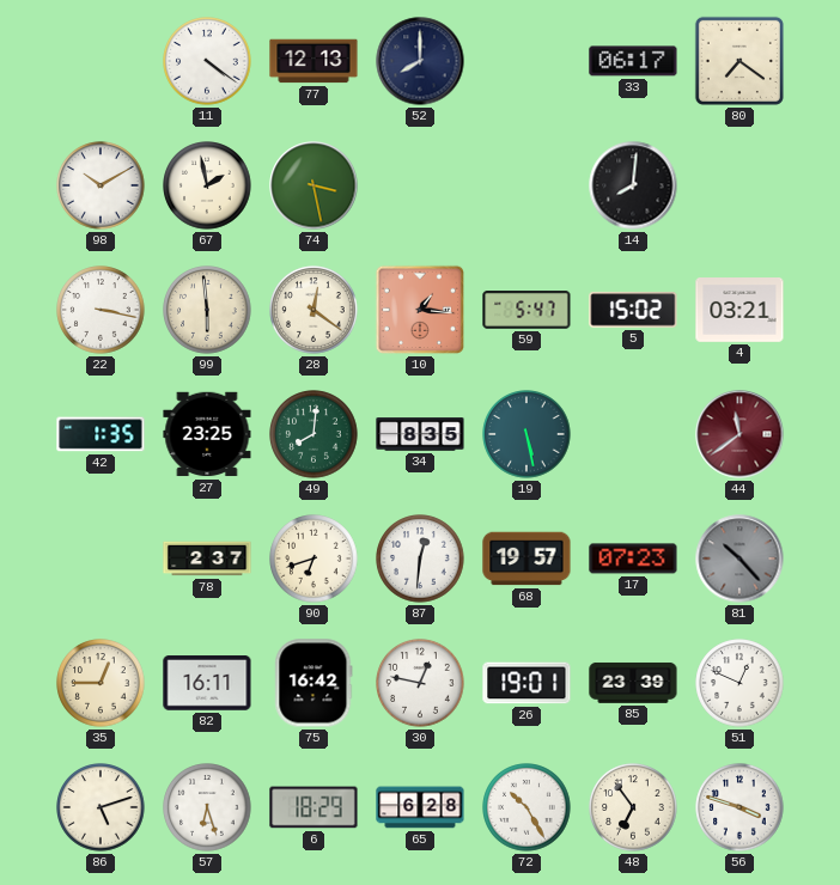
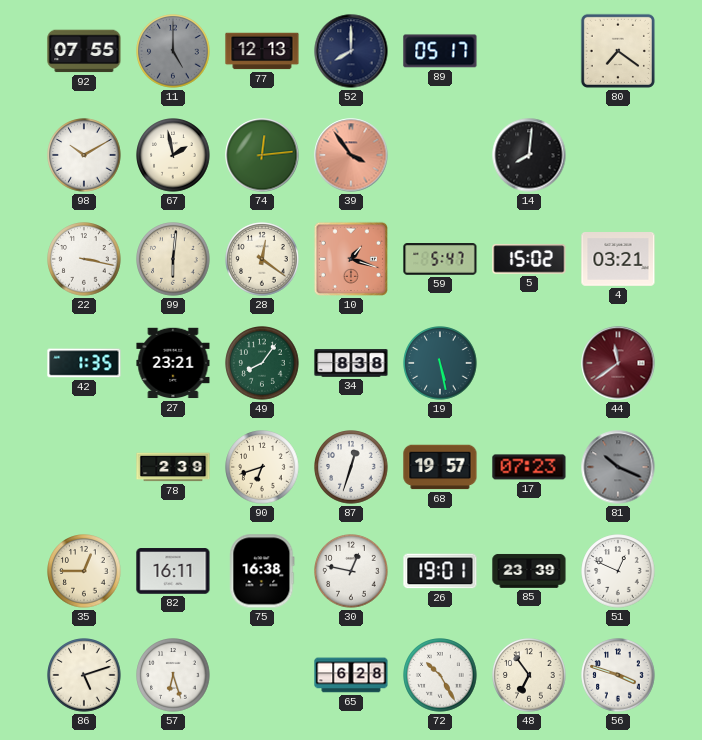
92: none -> 07:55
11: 4:21 -> 5:00
11 dial: white -> grey
89: none -> 05:17
33: 06:17 -> none
74: 3:28 -> 12:14
39: none -> 3:54
99: 5:59 -> 6:01
10: 1:16 -> 1:18
27: 23:25 -> 23:21
49: 8:01 -> 8:06
34: 8:35 -> 8:38
78: 2:37 -> 2:39
87: 12:31 -> 12:33
81: 10:23 -> 10:19
75: 16:42 -> 16:38
6: 18:29 -> none
